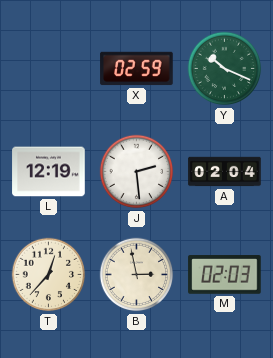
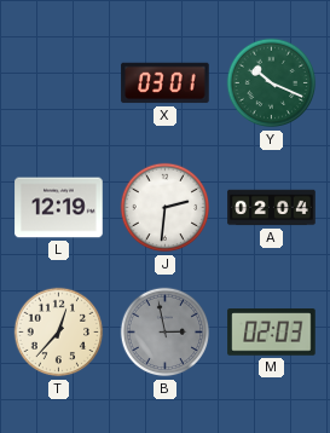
X: 02:59 -> 03:01
J: 2:29 -> 2:31
B dial: cream -> grey
